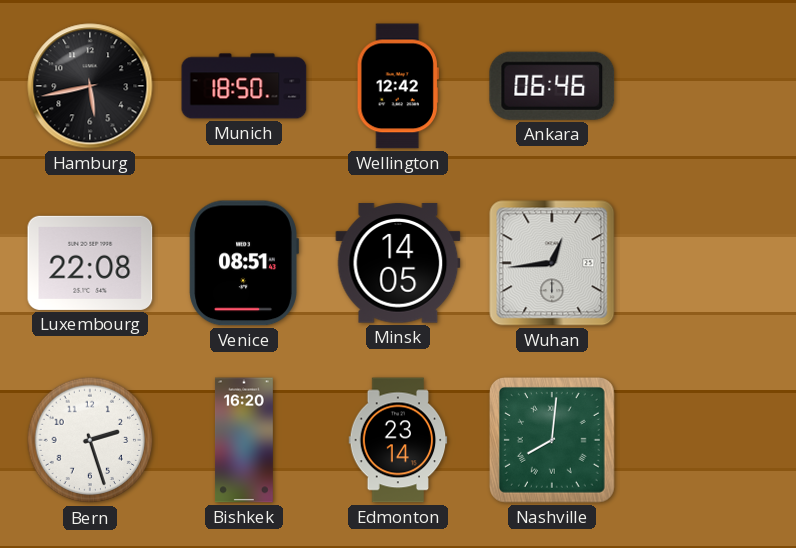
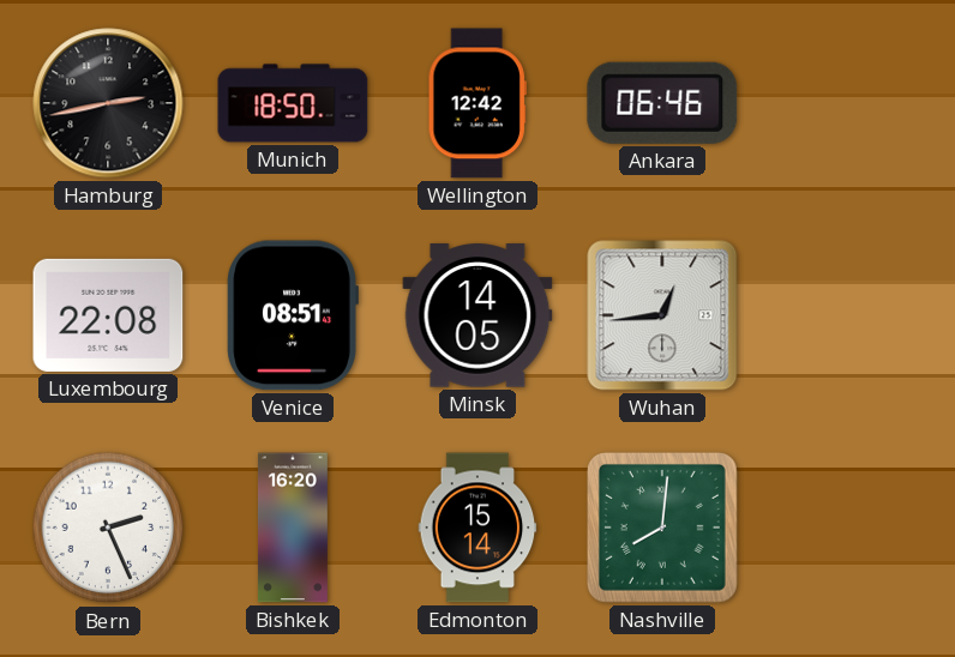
Hamburg: 5:43 -> 2:43
Bern: 2:27 -> 2:26
Edmonton: 23:14 -> 15:14
